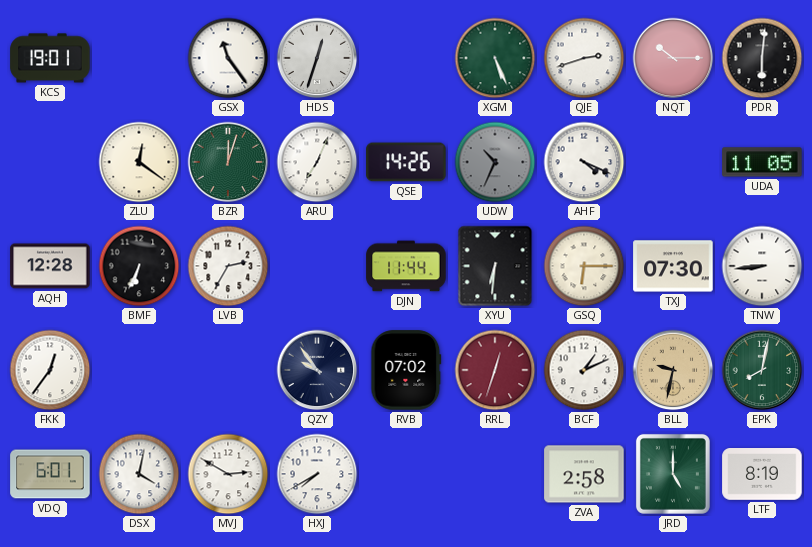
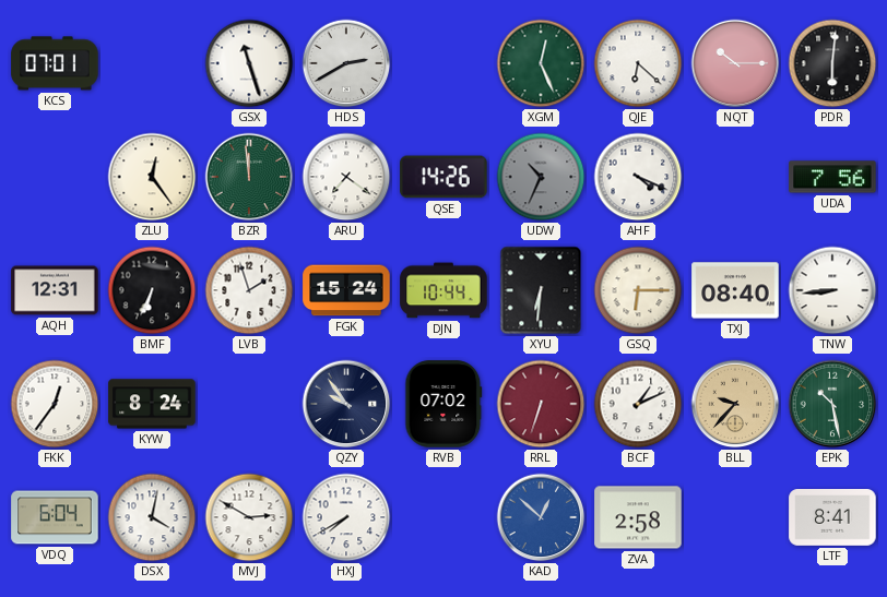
KCS: 19:01 -> 07:01
GSX: 11:24 -> 11:27
HDS: 12:33 -> 2:40
XGM: 5:26 -> 12:26
QJE: 2:42 -> 6:22
ZLU: 12:21 -> 12:24
BZR: 12:03 -> 11:59
ARU: 7:04 -> 7:21
UDA: 11:05 -> 7:56
AQH: 12:28 -> 12:31
LVB: 2:35 -> 1:57
FGK: none -> 15:24
DJN: 11:44 -> 10:44
TXJ: 07:30 -> 08:40
KYW: none -> 8:24
RRL: 12:33 -> 6:33
BLL: 9:32 -> 9:37
EPK: 8:02 -> 10:28
VDQ: 6:01 -> 6:04
KAD: none -> 12:52
JRD: 5:00 -> none
LTF: 8:19 -> 8:41
